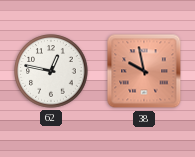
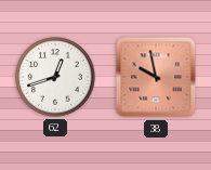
62: 12:47 -> 12:42
